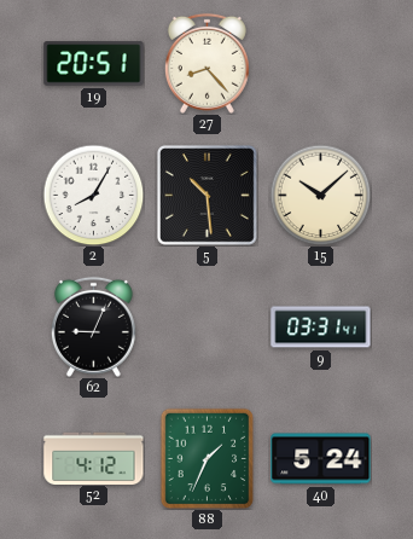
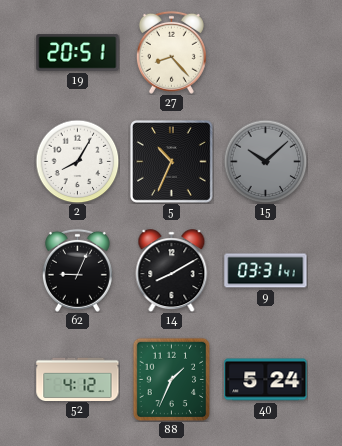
5: 10:29 -> 10:34
15 dial: cream -> grey
14: none -> 8:10
